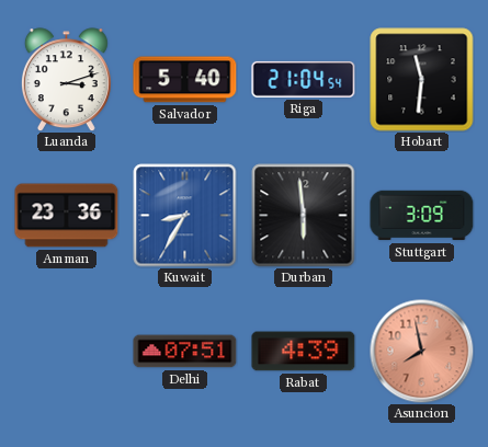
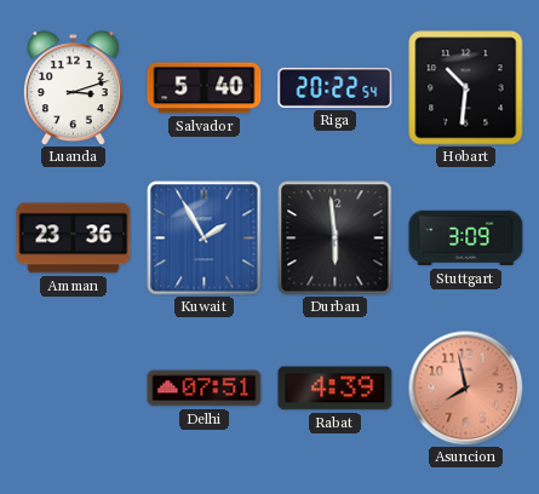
Riga: 21:04 -> 20:22
Hobart: 11:31 -> 10:31
Kuwait: 8:35 -> 1:55
